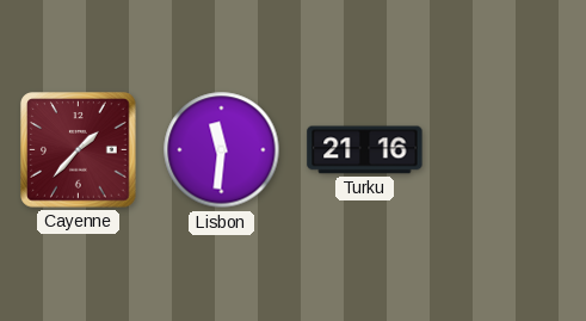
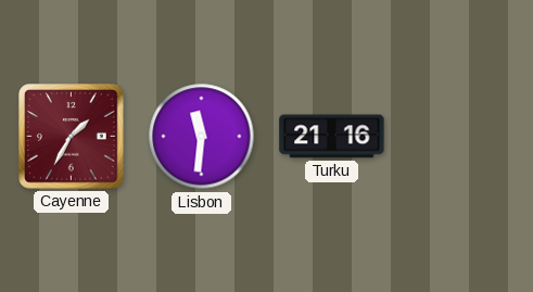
Cayenne: 1:37 -> 1:35
